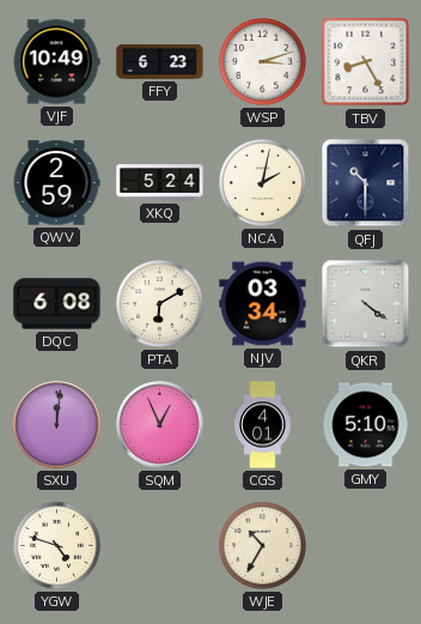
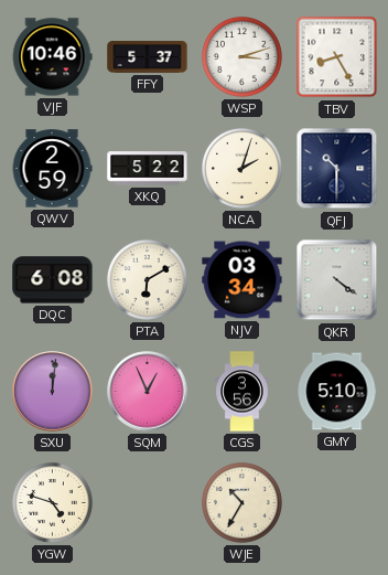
VJF: 10:49 -> 10:46
FFY: 6:23 -> 5:37
XKQ: 5:24 -> 5:22
NCA: 2:02 -> 2:03
CGS: 4:01 -> 3:56
